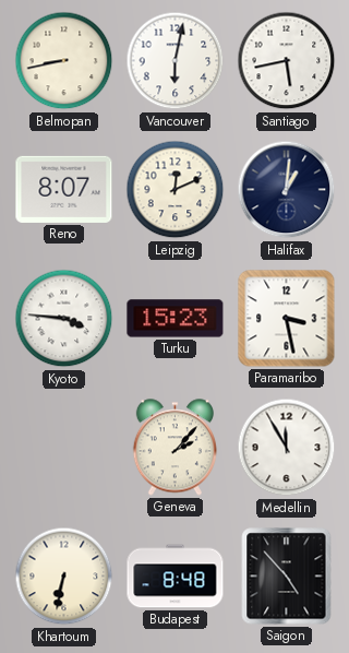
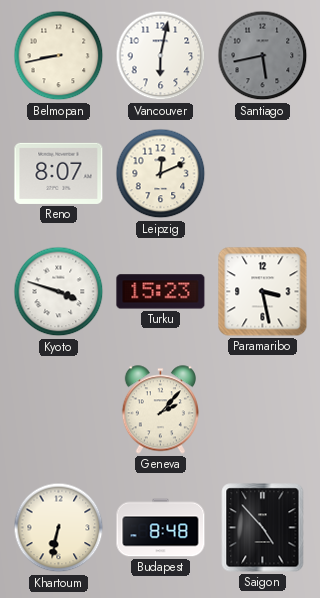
Santiago dial: white -> grey
Halifax: 1:01 -> none
Kyoto: 3:46 -> 3:48
Medellin: 11:55 -> none
